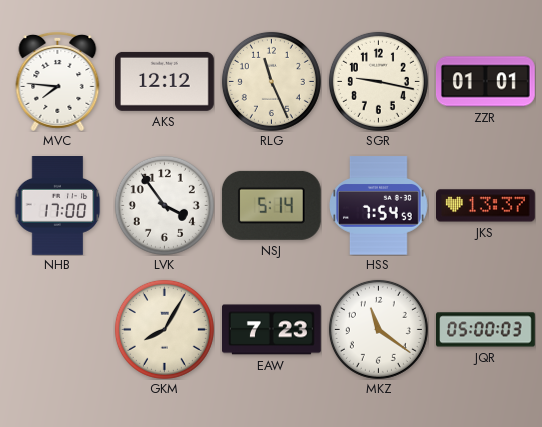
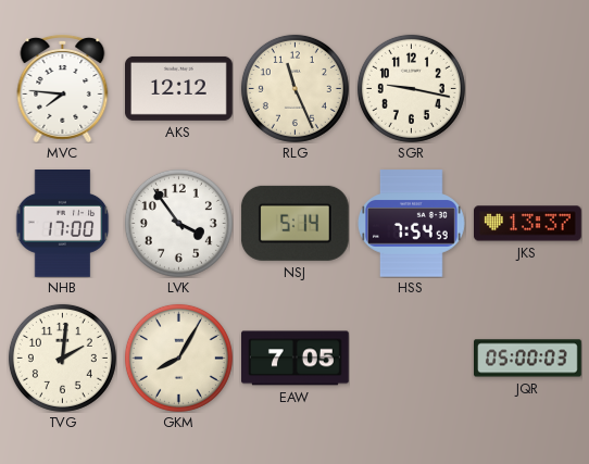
ZZR: 01:01 -> none
TVG: none -> 2:01
EAW: 7:23 -> 7:05
MKZ: 11:21 -> none
